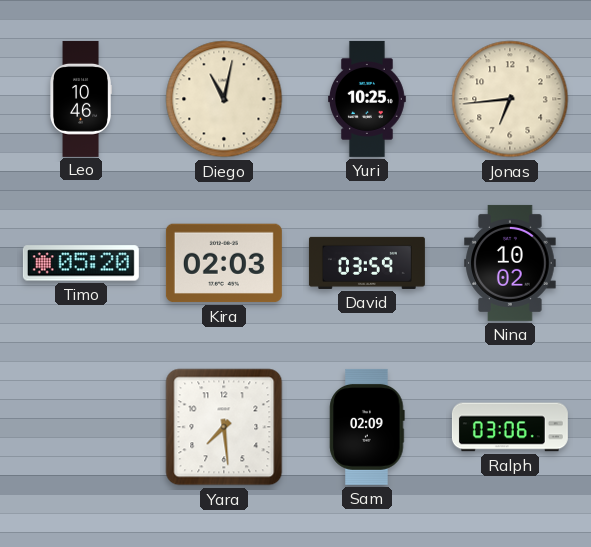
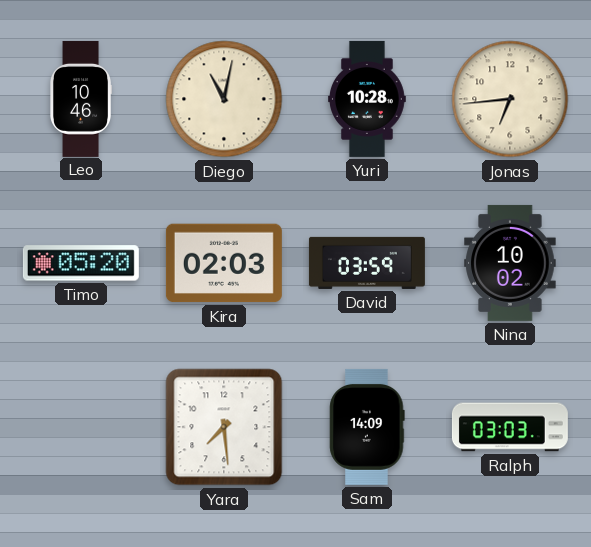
Yuri: 10:25 -> 10:28
Sam: 02:09 -> 14:09
Ralph: 03:06 -> 03:03
